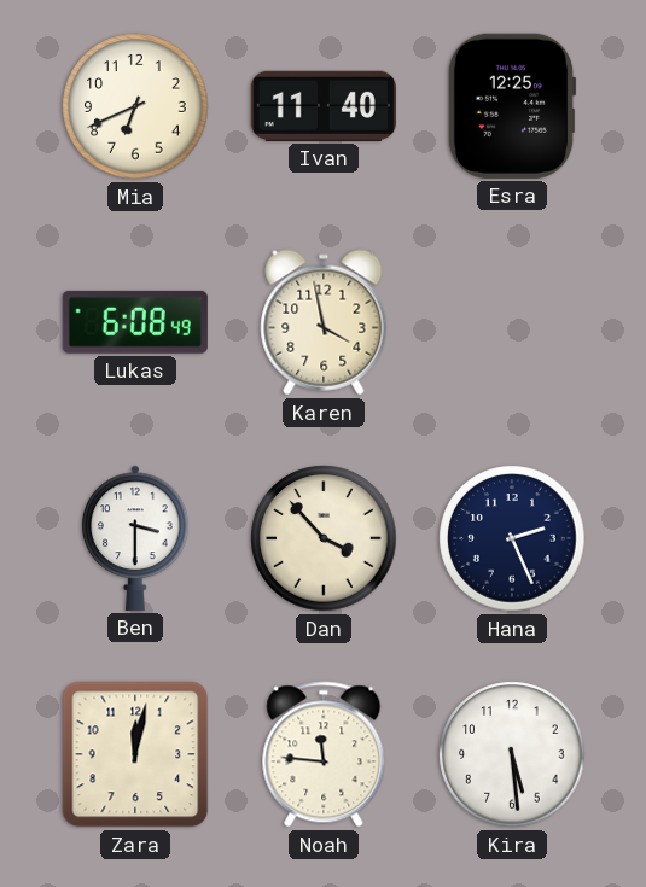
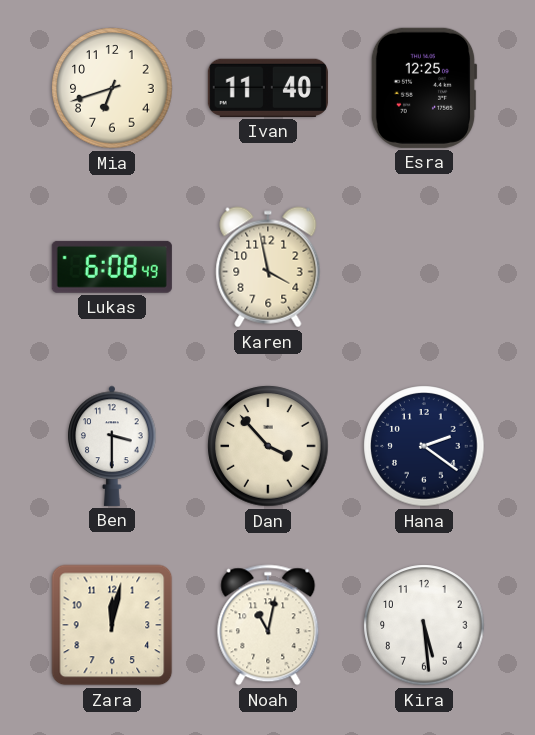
Mia: 6:41 -> 6:42
Hana: 2:26 -> 2:21
Noah: 11:46 -> 11:02
